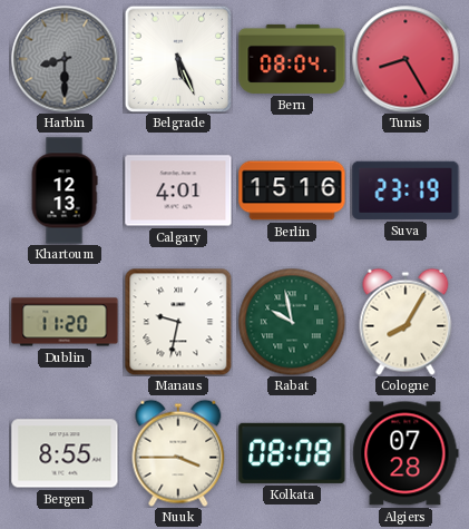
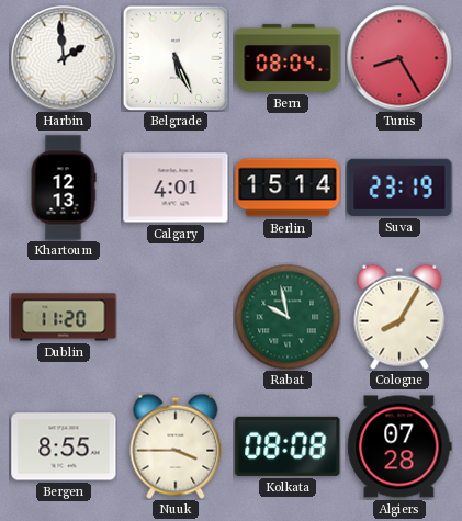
Harbin: 8:30 -> 1:59
Harbin dial: grey -> white
Berlin: 15:16 -> 15:14
Manaus: 9:32 -> none
